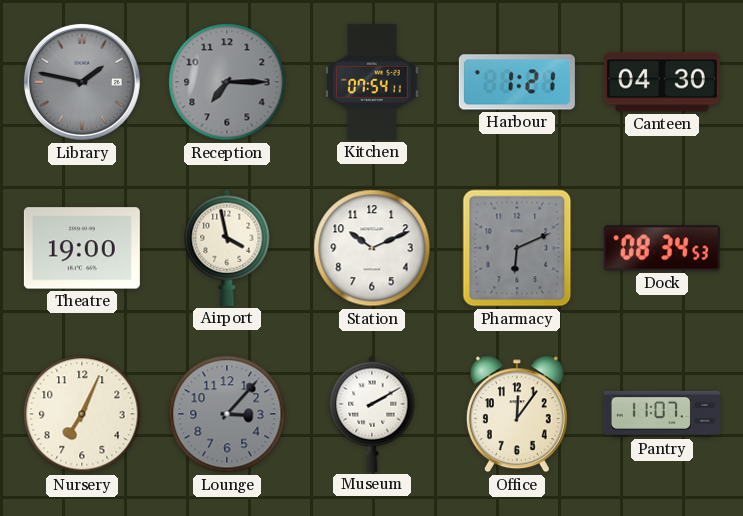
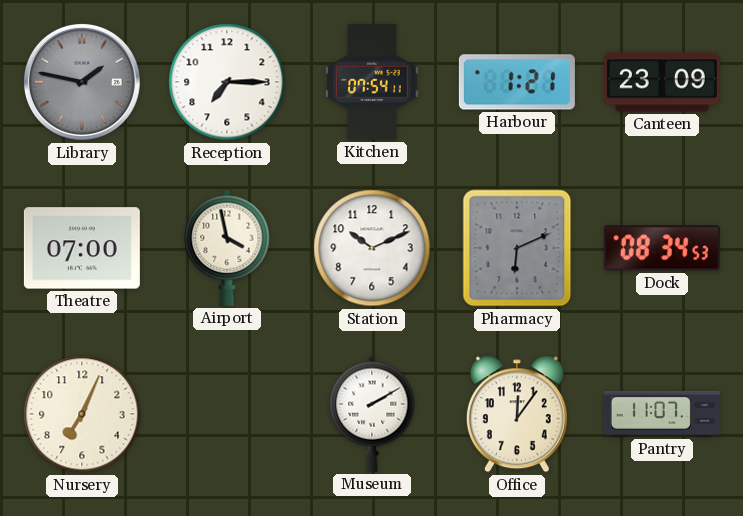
Reception dial: grey -> white
Canteen: 04:30 -> 23:09
Theatre: 19:00 -> 07:00
Lounge: 3:07 -> none
